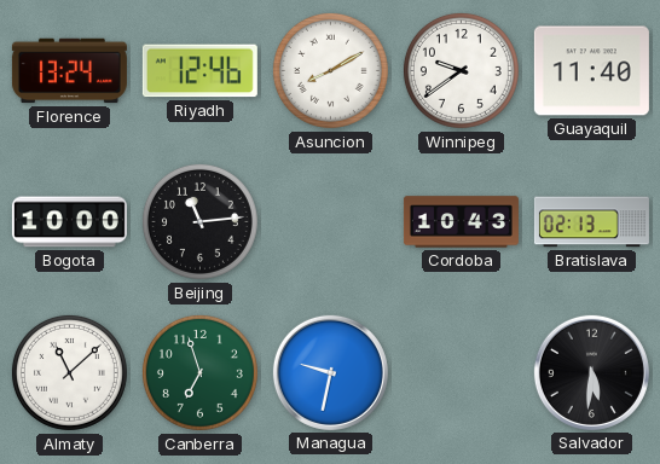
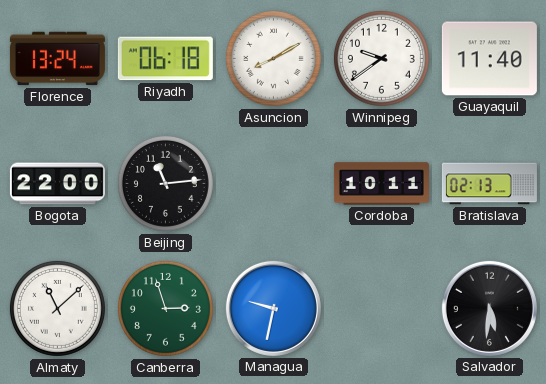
Riyadh: 12:46 -> 06:18
Bogota: 10:00 -> 22:00
Cordoba: 10:43 -> 10:11
Canberra: 6:57 -> 2:57
